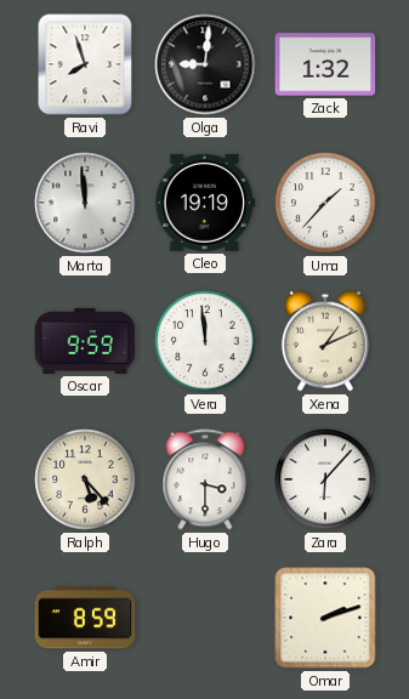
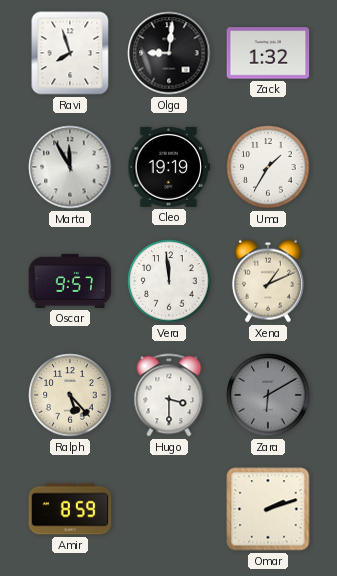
Marta: 11:59 -> 11:55
Uma: 1:37 -> 1:35
Oscar: 9:59 -> 9:57
Zara: 6:07 -> 6:10
Zara dial: white -> grey
